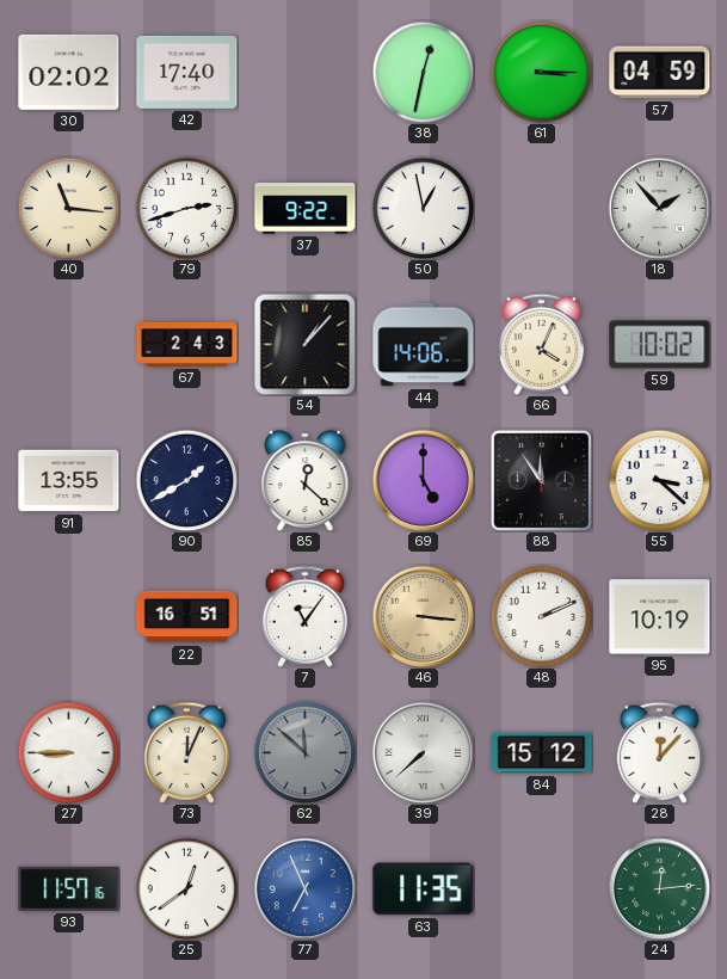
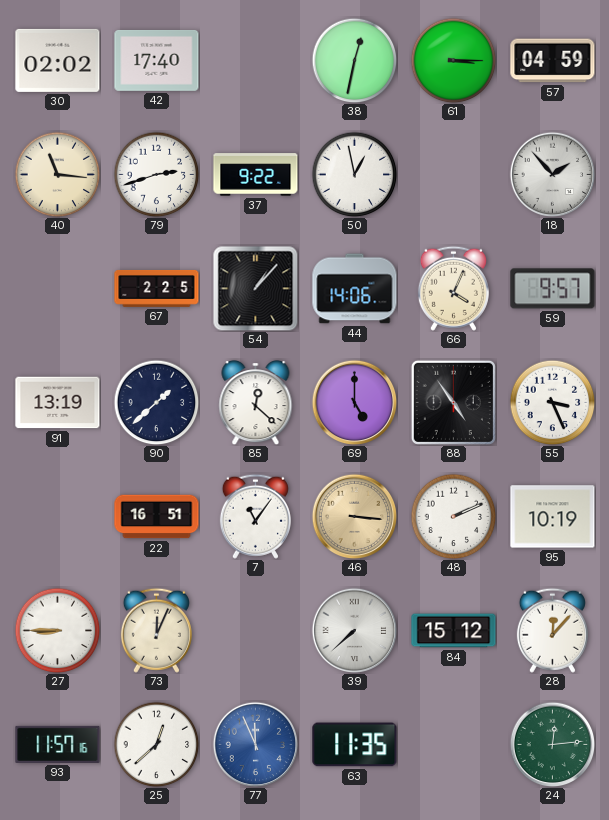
67: 2:43 -> 2:25
59: 10:02 -> 9:57
91: 13:55 -> 13:19
90: 1:40 -> 1:38
88: 11:54 -> 4:54
55: 3:22 -> 3:26
62: 11:52 -> none
25: 12:39 -> 12:38
77: 6:56 -> 11:56
